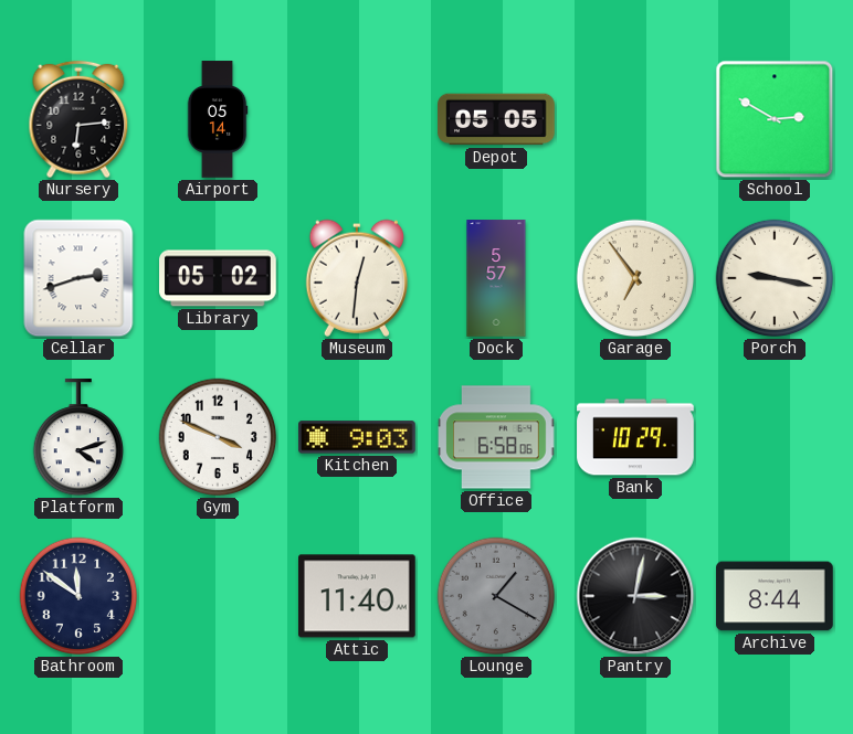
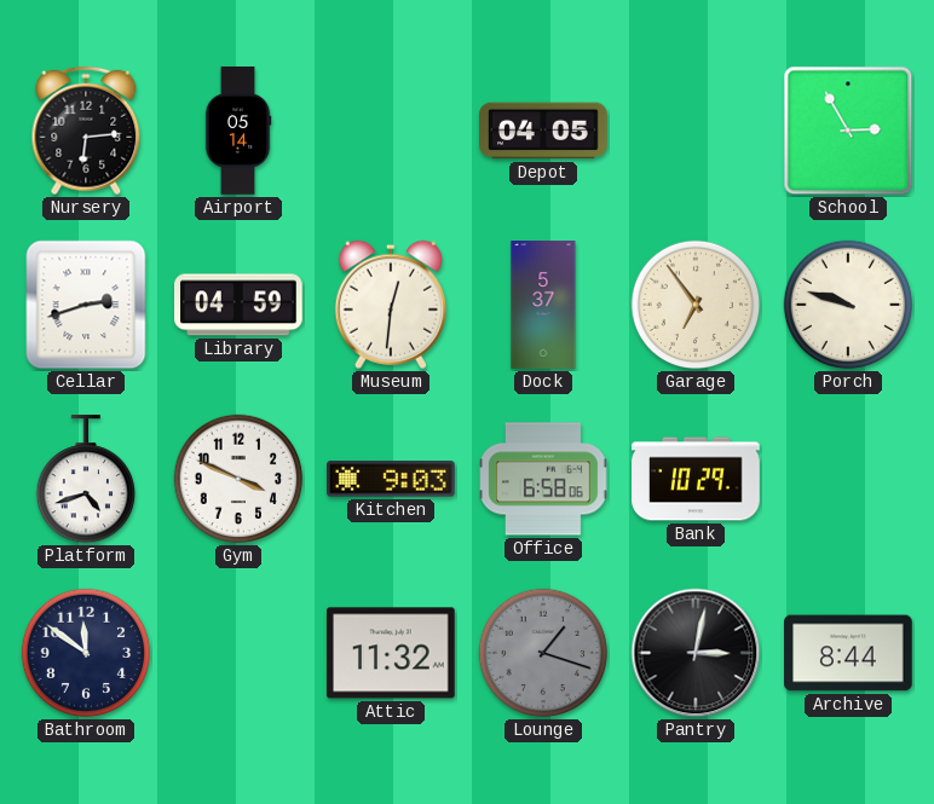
Depot: 05:05 -> 04:05
School: 2:50 -> 2:55
Library: 05:02 -> 04:59
Dock: 5:57 -> 5:37
Porch: 9:17 -> 9:48
Platform: 4:12 -> 4:42
Attic: 11:40 -> 11:32
Lounge: 1:20 -> 1:18
